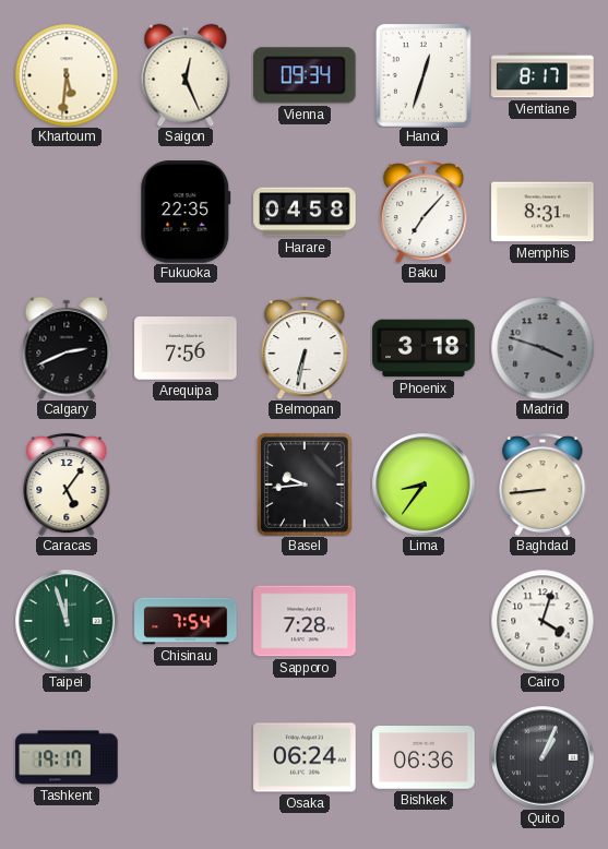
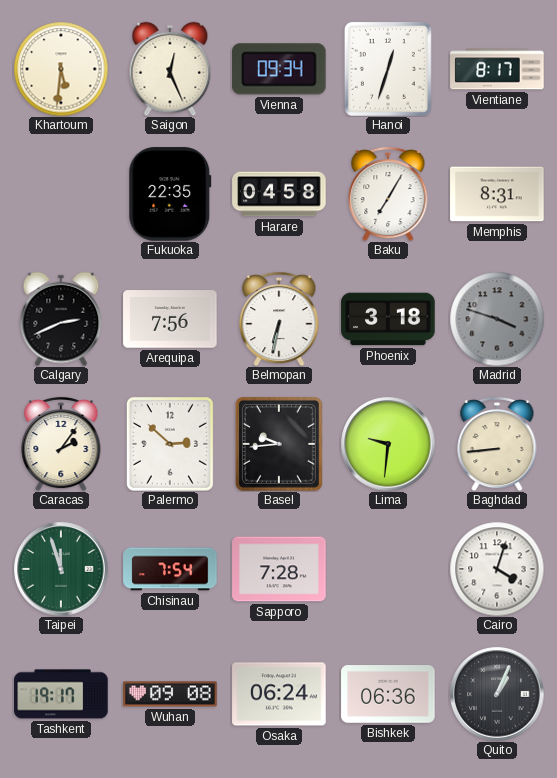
Baku: 7:07 -> 7:05
Caracas: 5:06 -> 2:06
Palermo: none -> 2:52
Lima: 8:36 -> 9:31
Wuhan: none -> 09:08
